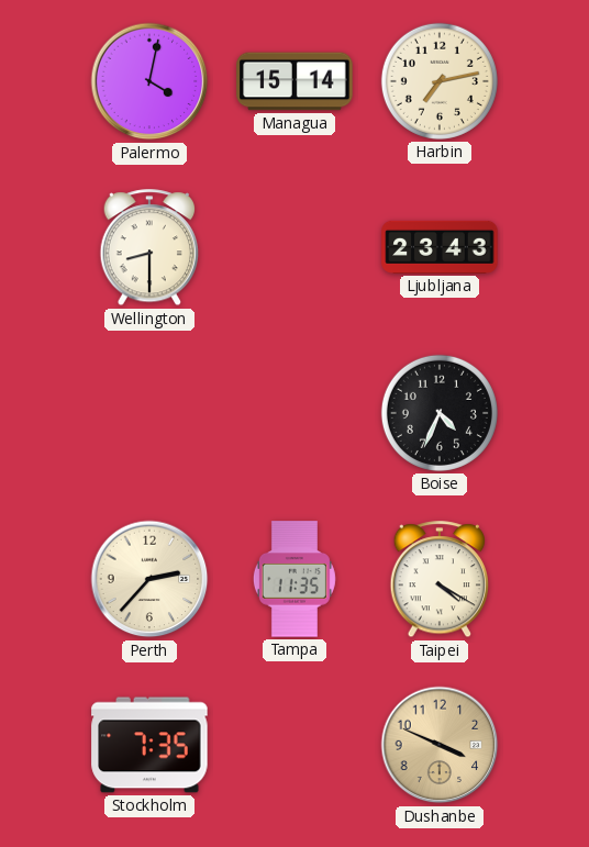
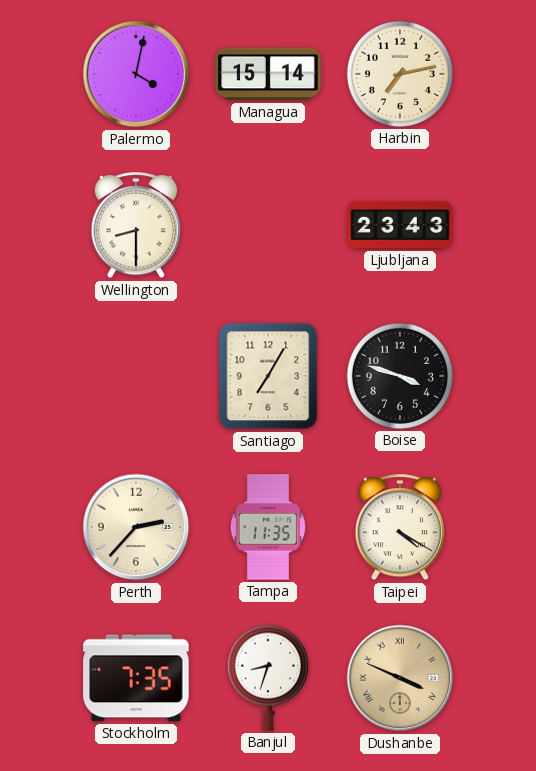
Santiago: none -> 7:05
Boise: 4:34 -> 3:48
Banjul: none -> 8:33
Dushanbe numerals: Arabic -> Roman
